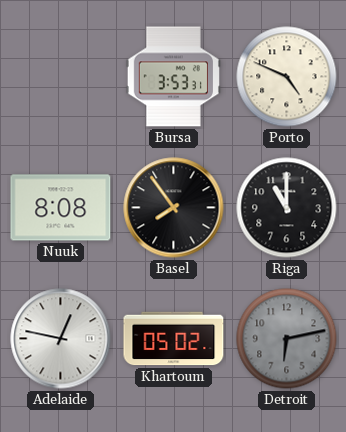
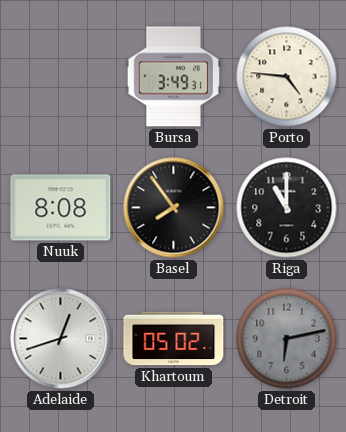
Bursa: 3:53 -> 3:49
Porto: 4:49 -> 4:46
Adelaide: 12:47 -> 12:42
